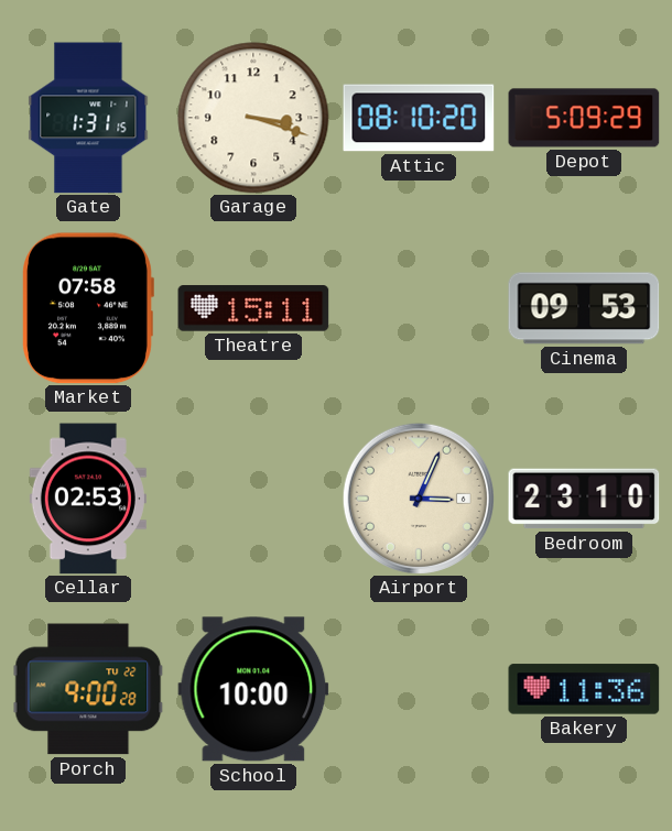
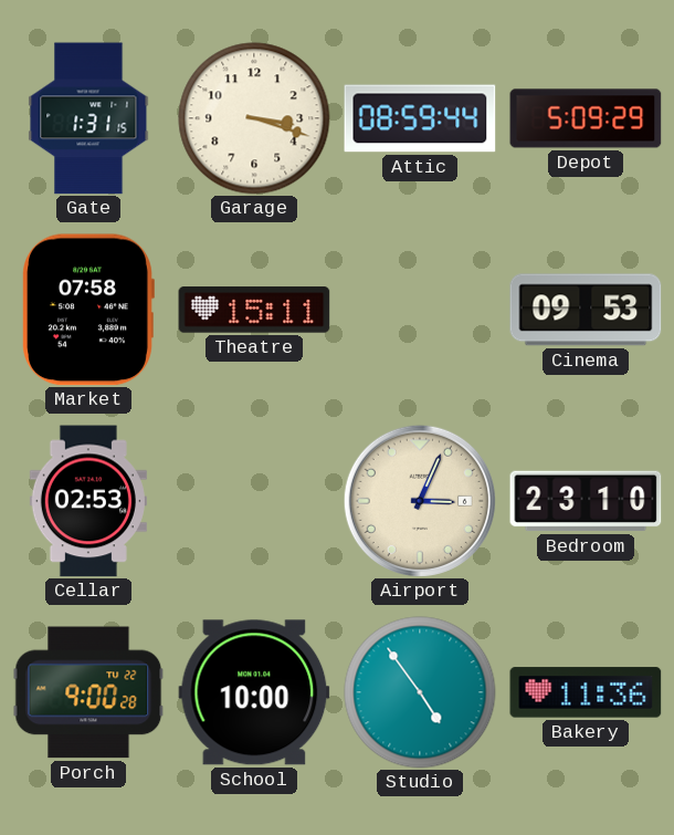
Attic: 08:10 -> 08:59
Studio: none -> 4:54
